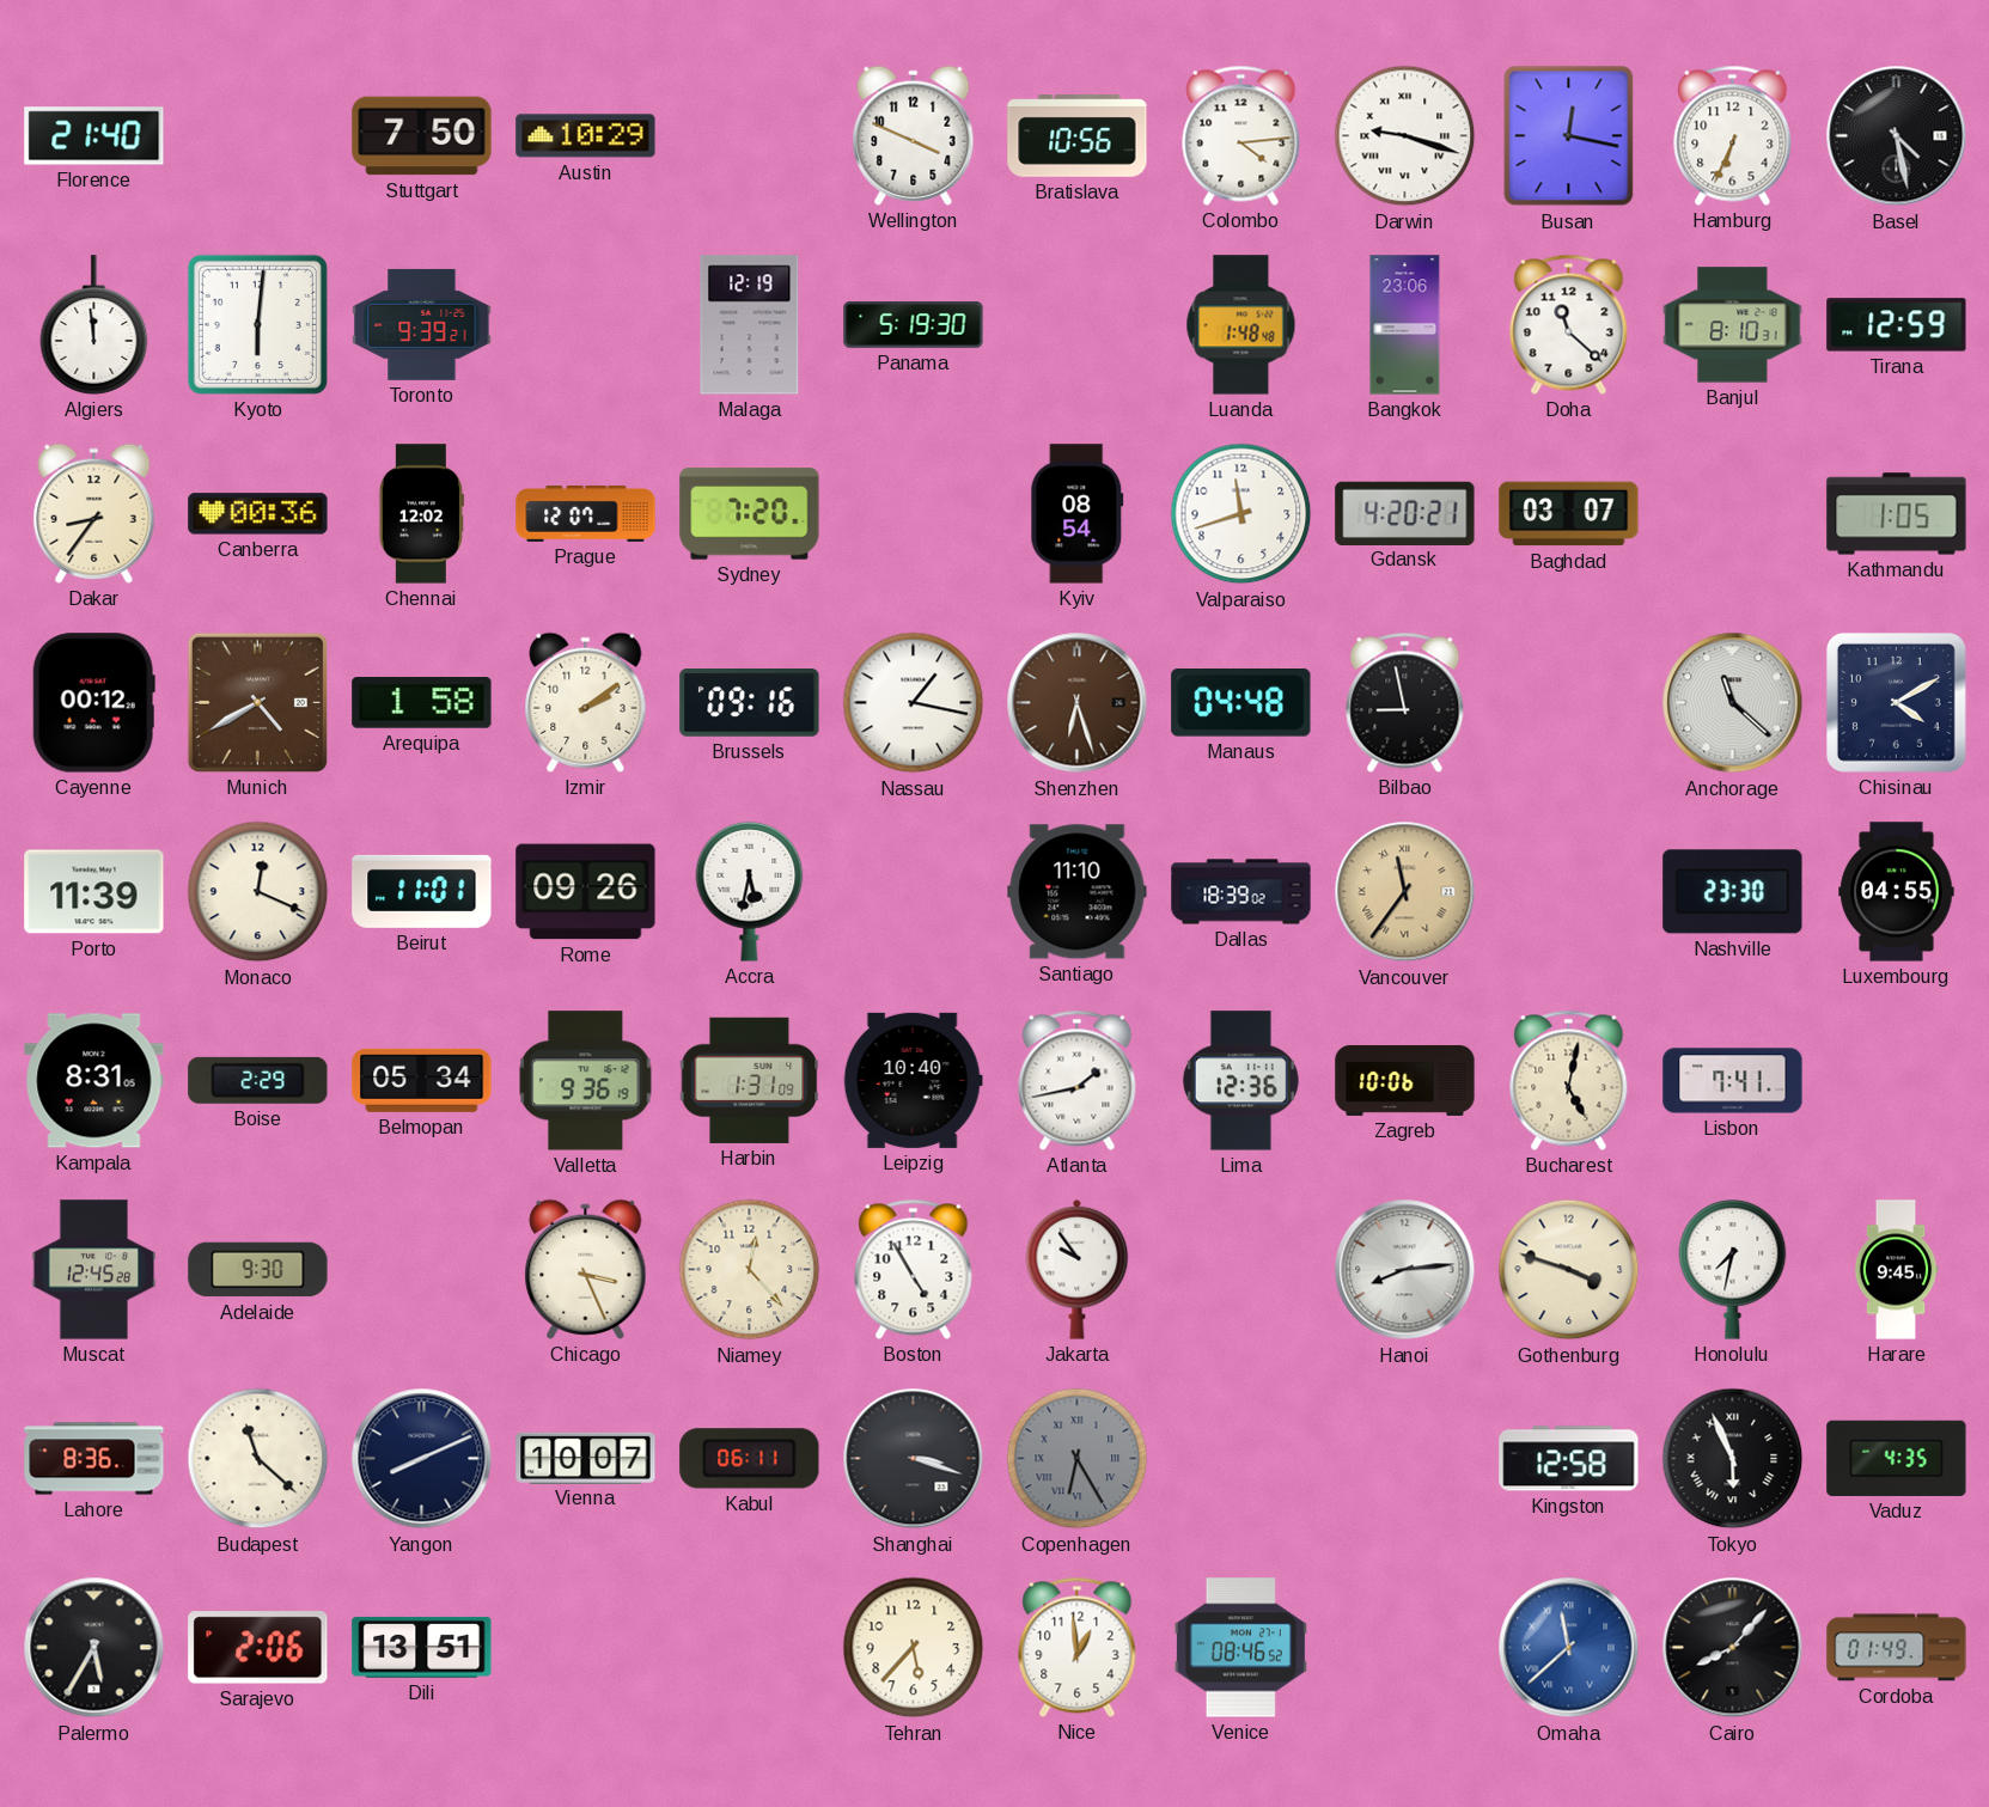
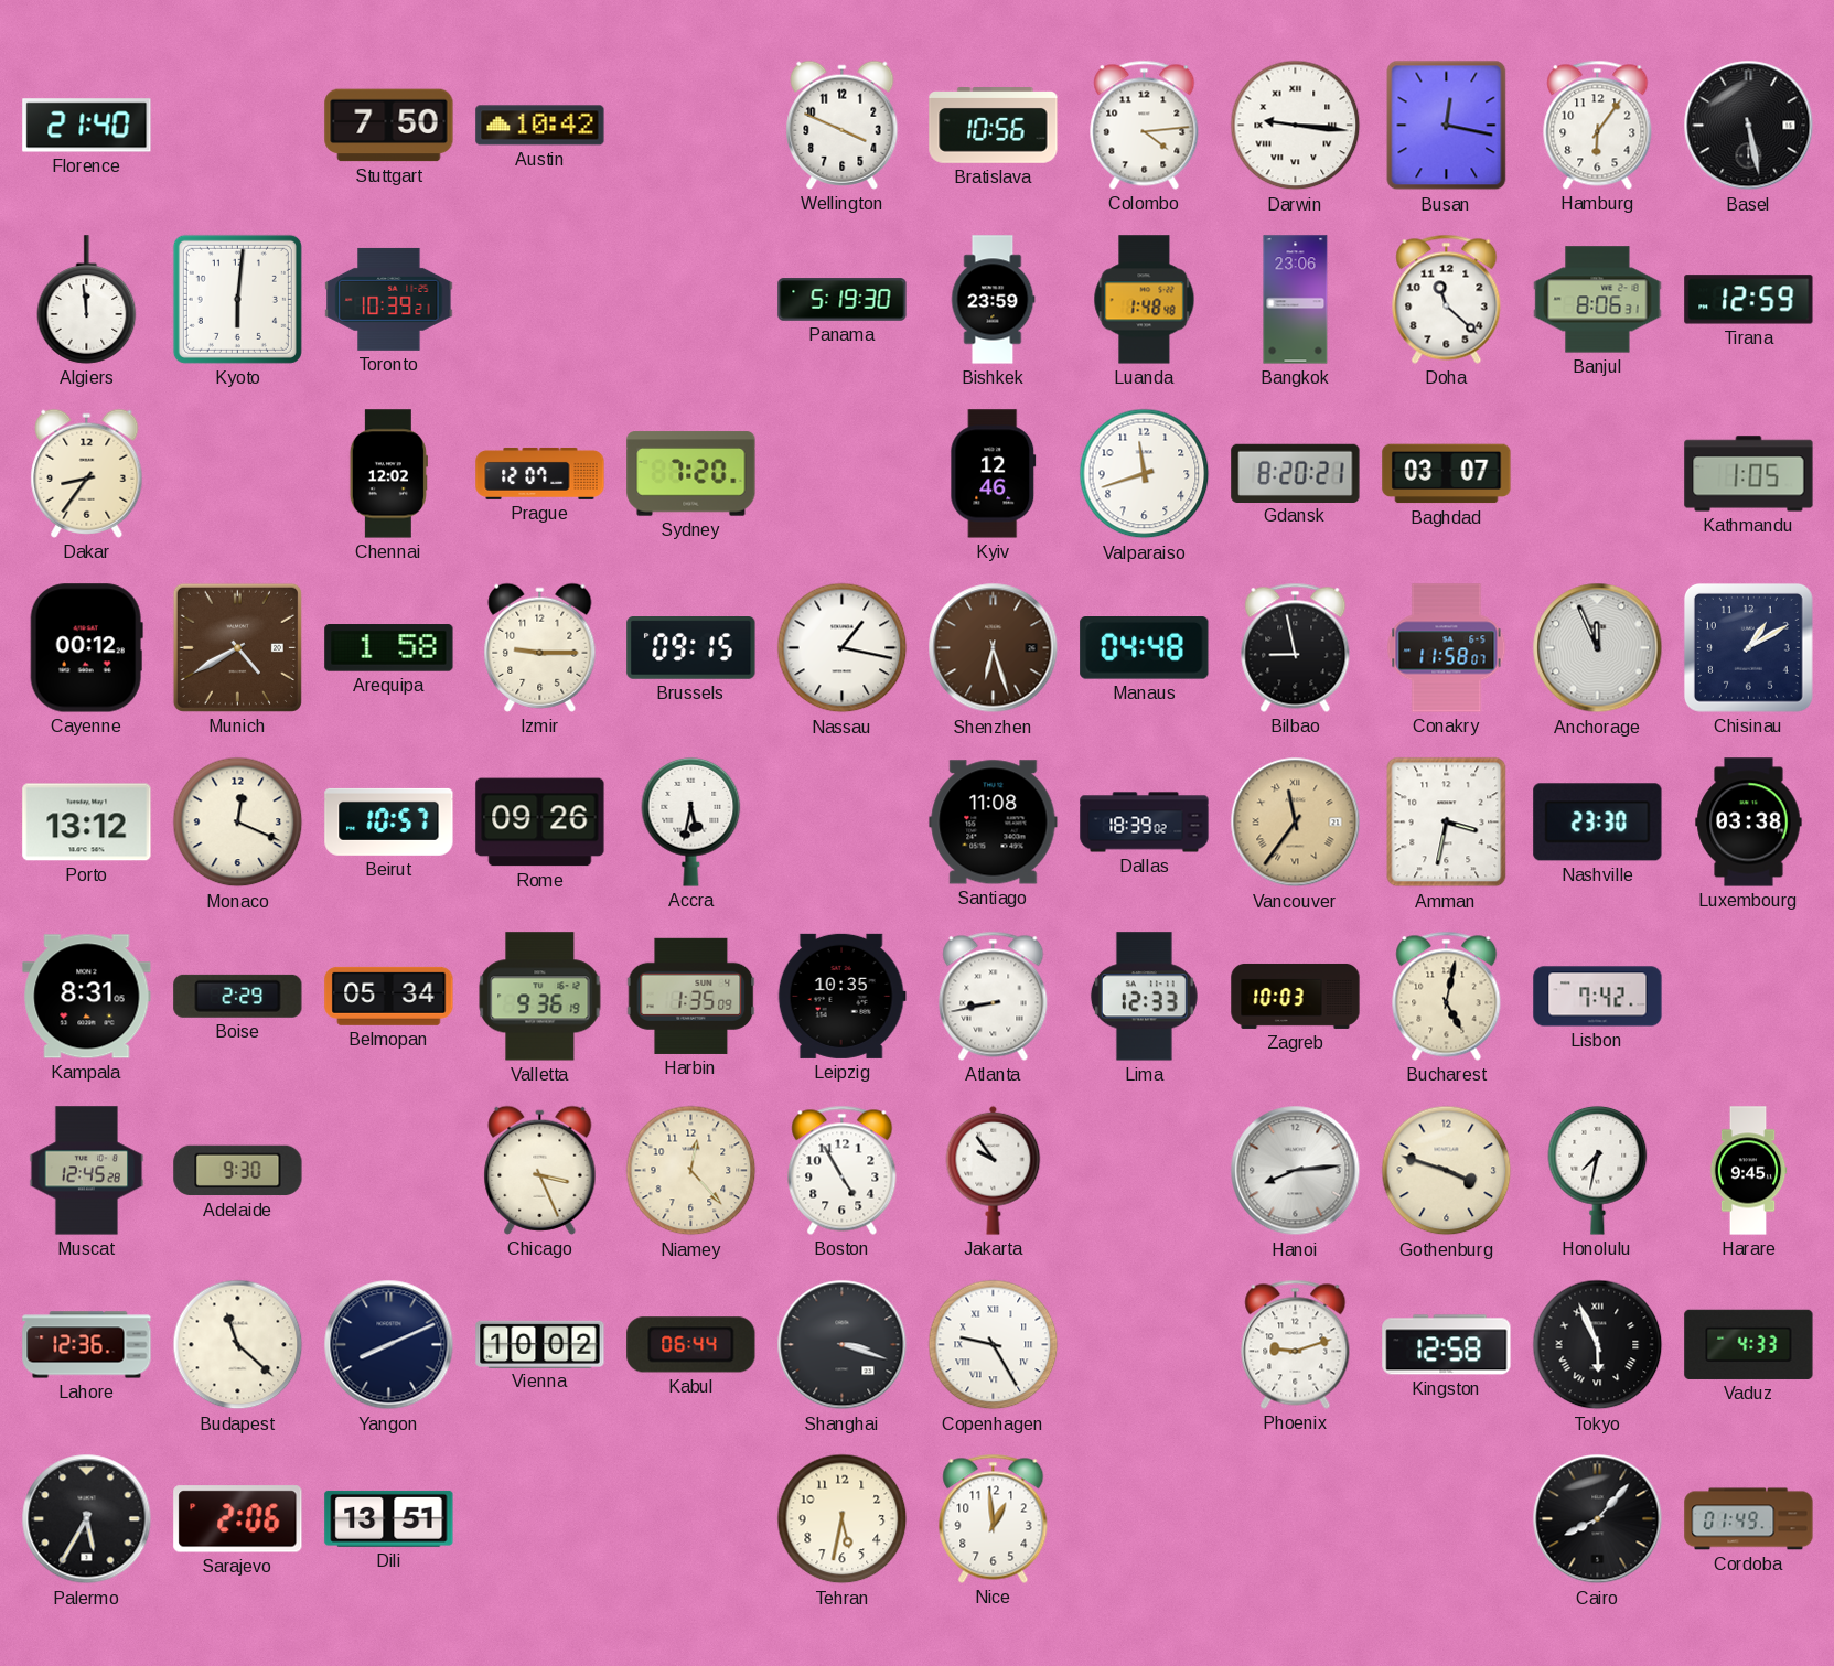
Austin: 10:29 -> 10:42
Darwin: 9:18 -> 9:16
Hamburg: 6:34 -> 6:06
Basel: 4:28 -> 5:28
Toronto: 9:39 -> 10:39
Malaga: 12:19 -> none
Bishkek: none -> 23:59
Banjul: 8:10 -> 8:06
Canberra: 00:36 -> none
Kyiv: 08:54 -> 12:46
Gdansk: 4:20 -> 8:20
Izmir: 2:09 -> 9:15
Brussels: 09:16 -> 09:15
Conakry: none -> 11:58
Anchorage: 11:22 -> 11:56
Chisinau: 4:10 -> 1:10
Porto: 11:39 -> 13:12
Beirut: 11:01 -> 10:57
Santiago: 11:10 -> 11:08
Amman: none -> 3:32
Luxembourg: 04:55 -> 03:38
Harbin: 1:31 -> 1:35
Leipzig: 10:40 -> 10:35
Atlanta: 1:43 -> 8:43
Lima: 12:36 -> 12:33
Zagreb: 10:06 -> 10:03
Lisbon: 7:41 -> 7:42
Lahore: 8:36 -> 12:36
Vienna: 10:07 -> 10:02
Kabul: 06:11 -> 06:44
Copenhagen: 6:25 -> 9:25
Copenhagen dial: grey -> white
Phoenix: none -> 9:12
Vaduz: 4:35 -> 4:33
Tehran: 5:37 -> 5:32
Venice: 08:46 -> none
Omaha: 11:38 -> none
